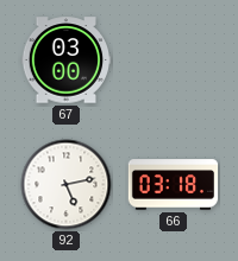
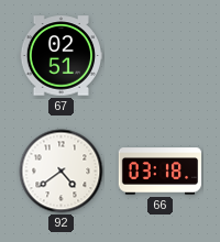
67: 03:00 -> 02:51
92: 5:13 -> 4:39
